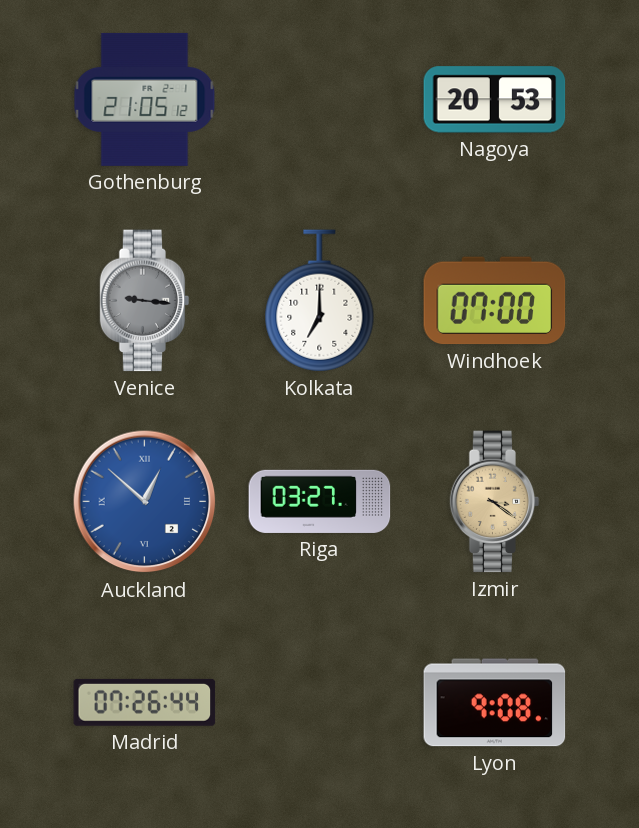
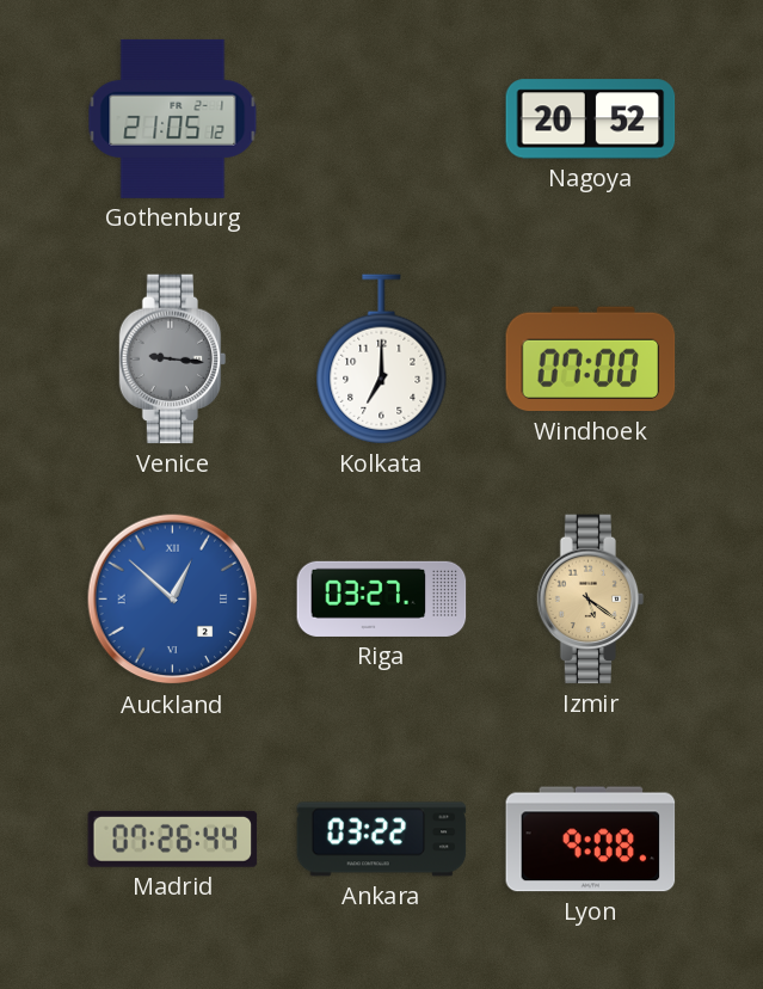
Nagoya: 20:53 -> 20:52
Izmir: 3:21 -> 5:21
Ankara: none -> 03:22
